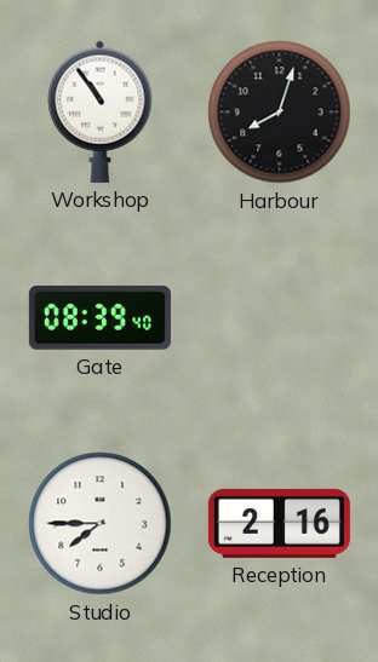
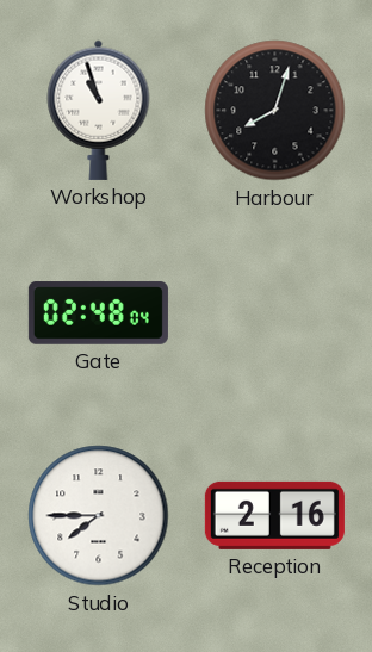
Workshop: 10:54 -> 10:57
Gate: 08:39 -> 02:48
